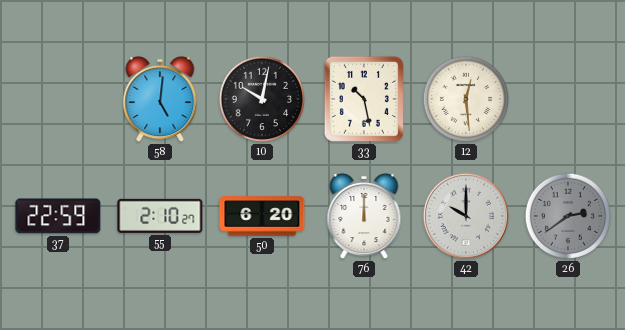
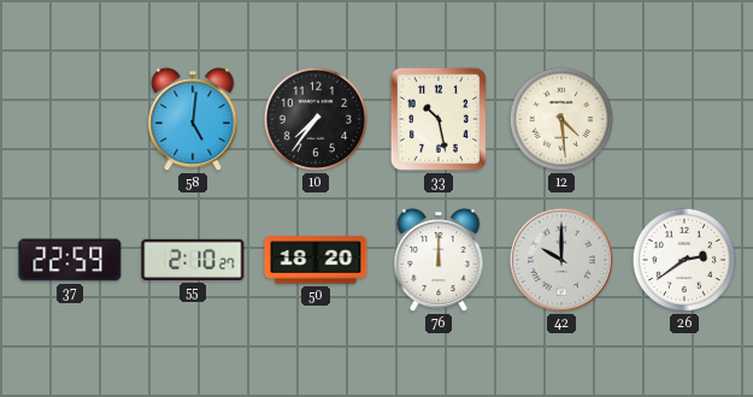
10: 10:02 -> 7:36
12: 12:29 -> 4:29
50: 6:20 -> 18:20
26 dial: grey -> white
